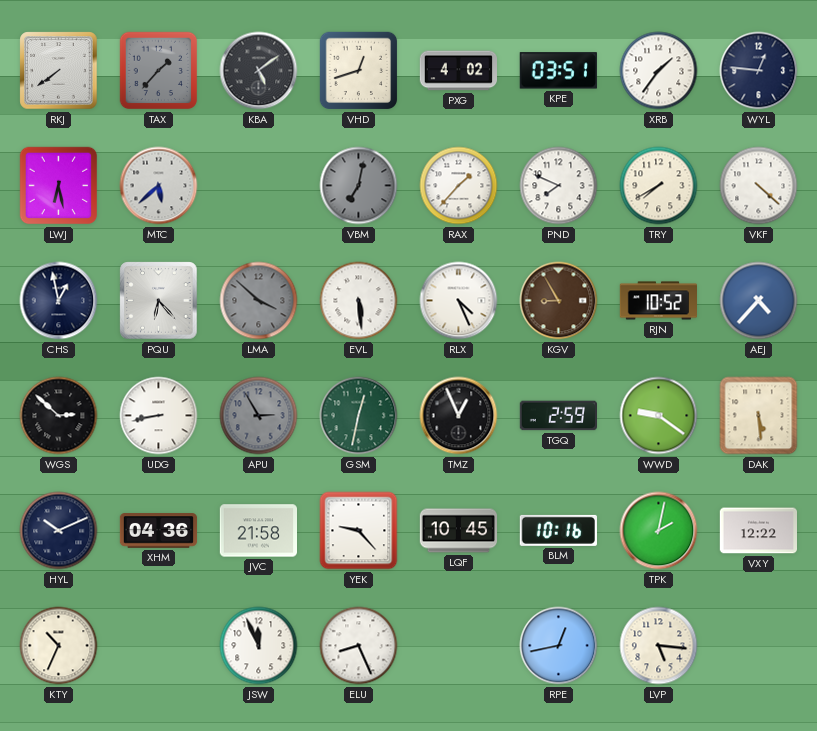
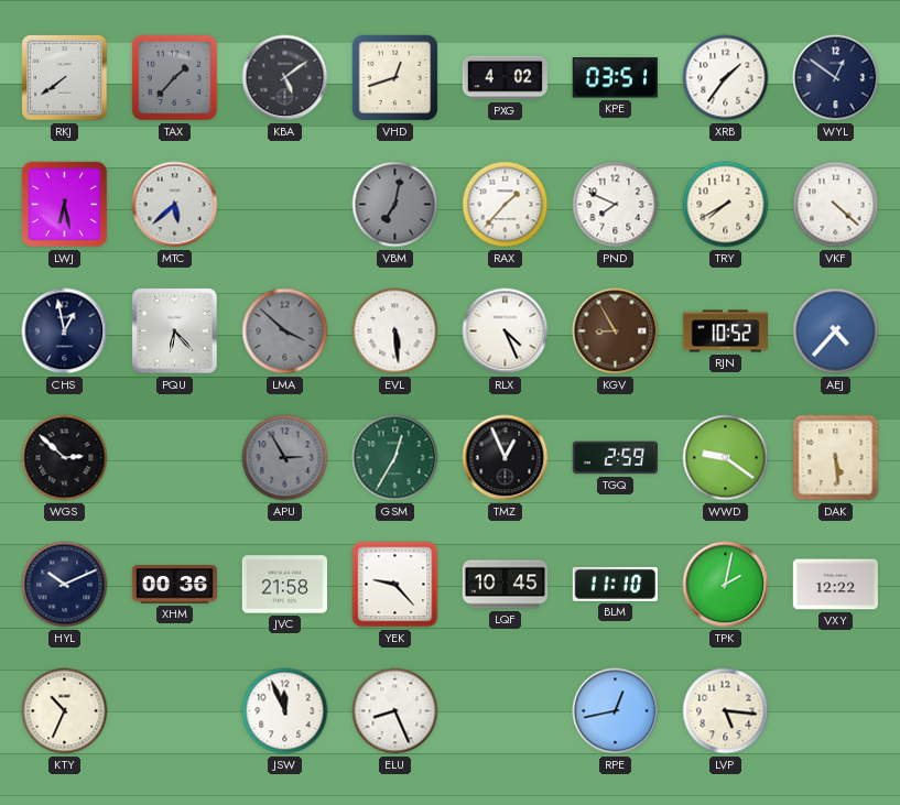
WYL: 12:46 -> 12:51
UDG: 8:43 -> none
GSM: 12:32 -> 12:35
XHM: 04:36 -> 00:36
BLM: 10:16 -> 11:10
